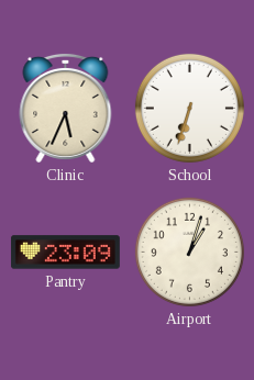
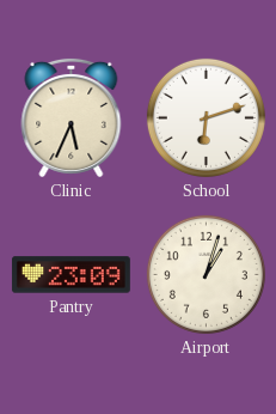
School: 6:33 -> 6:12
